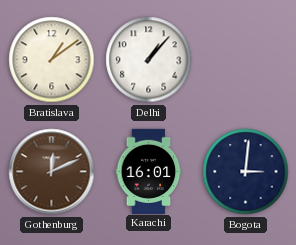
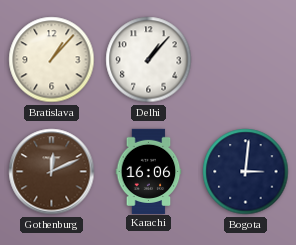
Bratislava: 1:09 -> 1:07
Karachi: 16:01 -> 16:06
